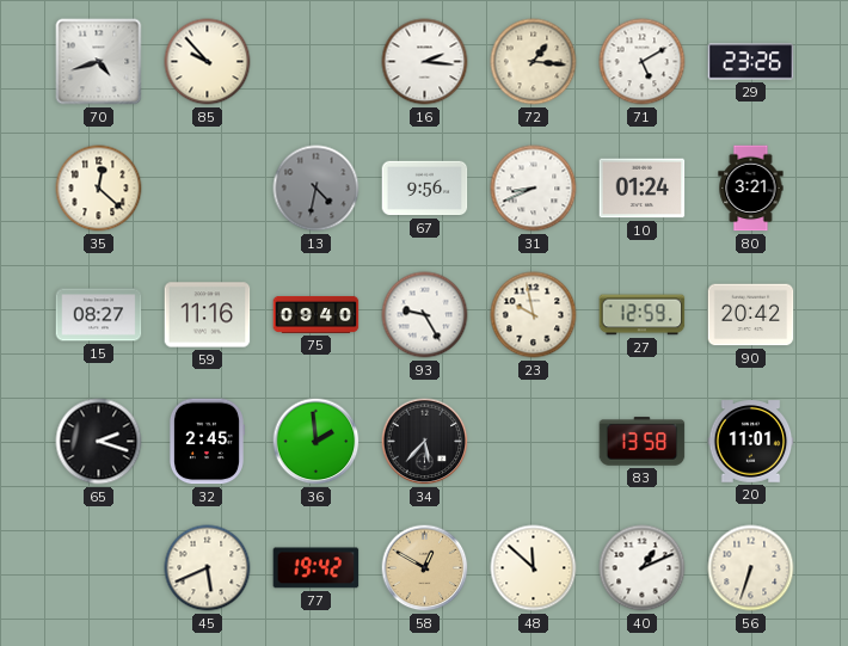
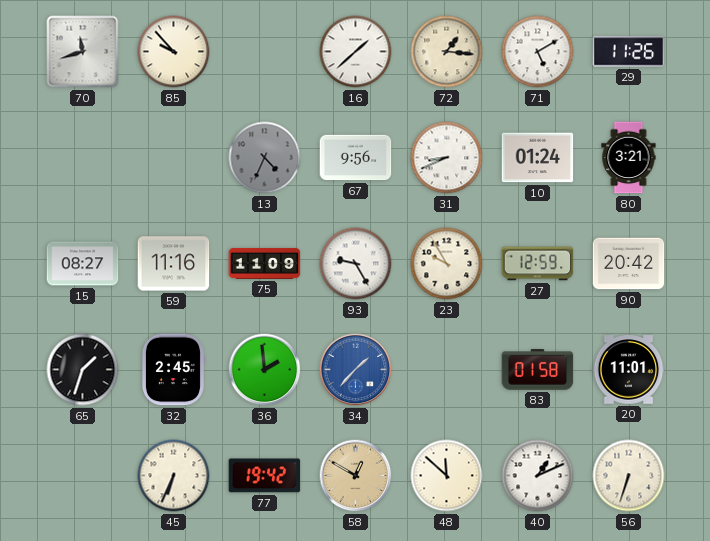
70: 4:42 -> 11:42
16: 2:16 -> 1:38
29: 23:26 -> 11:26
35: 12:22 -> none
13: 4:32 -> 4:34
75: 09:40 -> 11:09
23: 9:58 -> 9:55
65: 2:18 -> 1:33
34: 5:37 -> 1:37
34 dial: black -> blue
83: 13:58 -> 01:58
45: 5:41 -> 6:34
